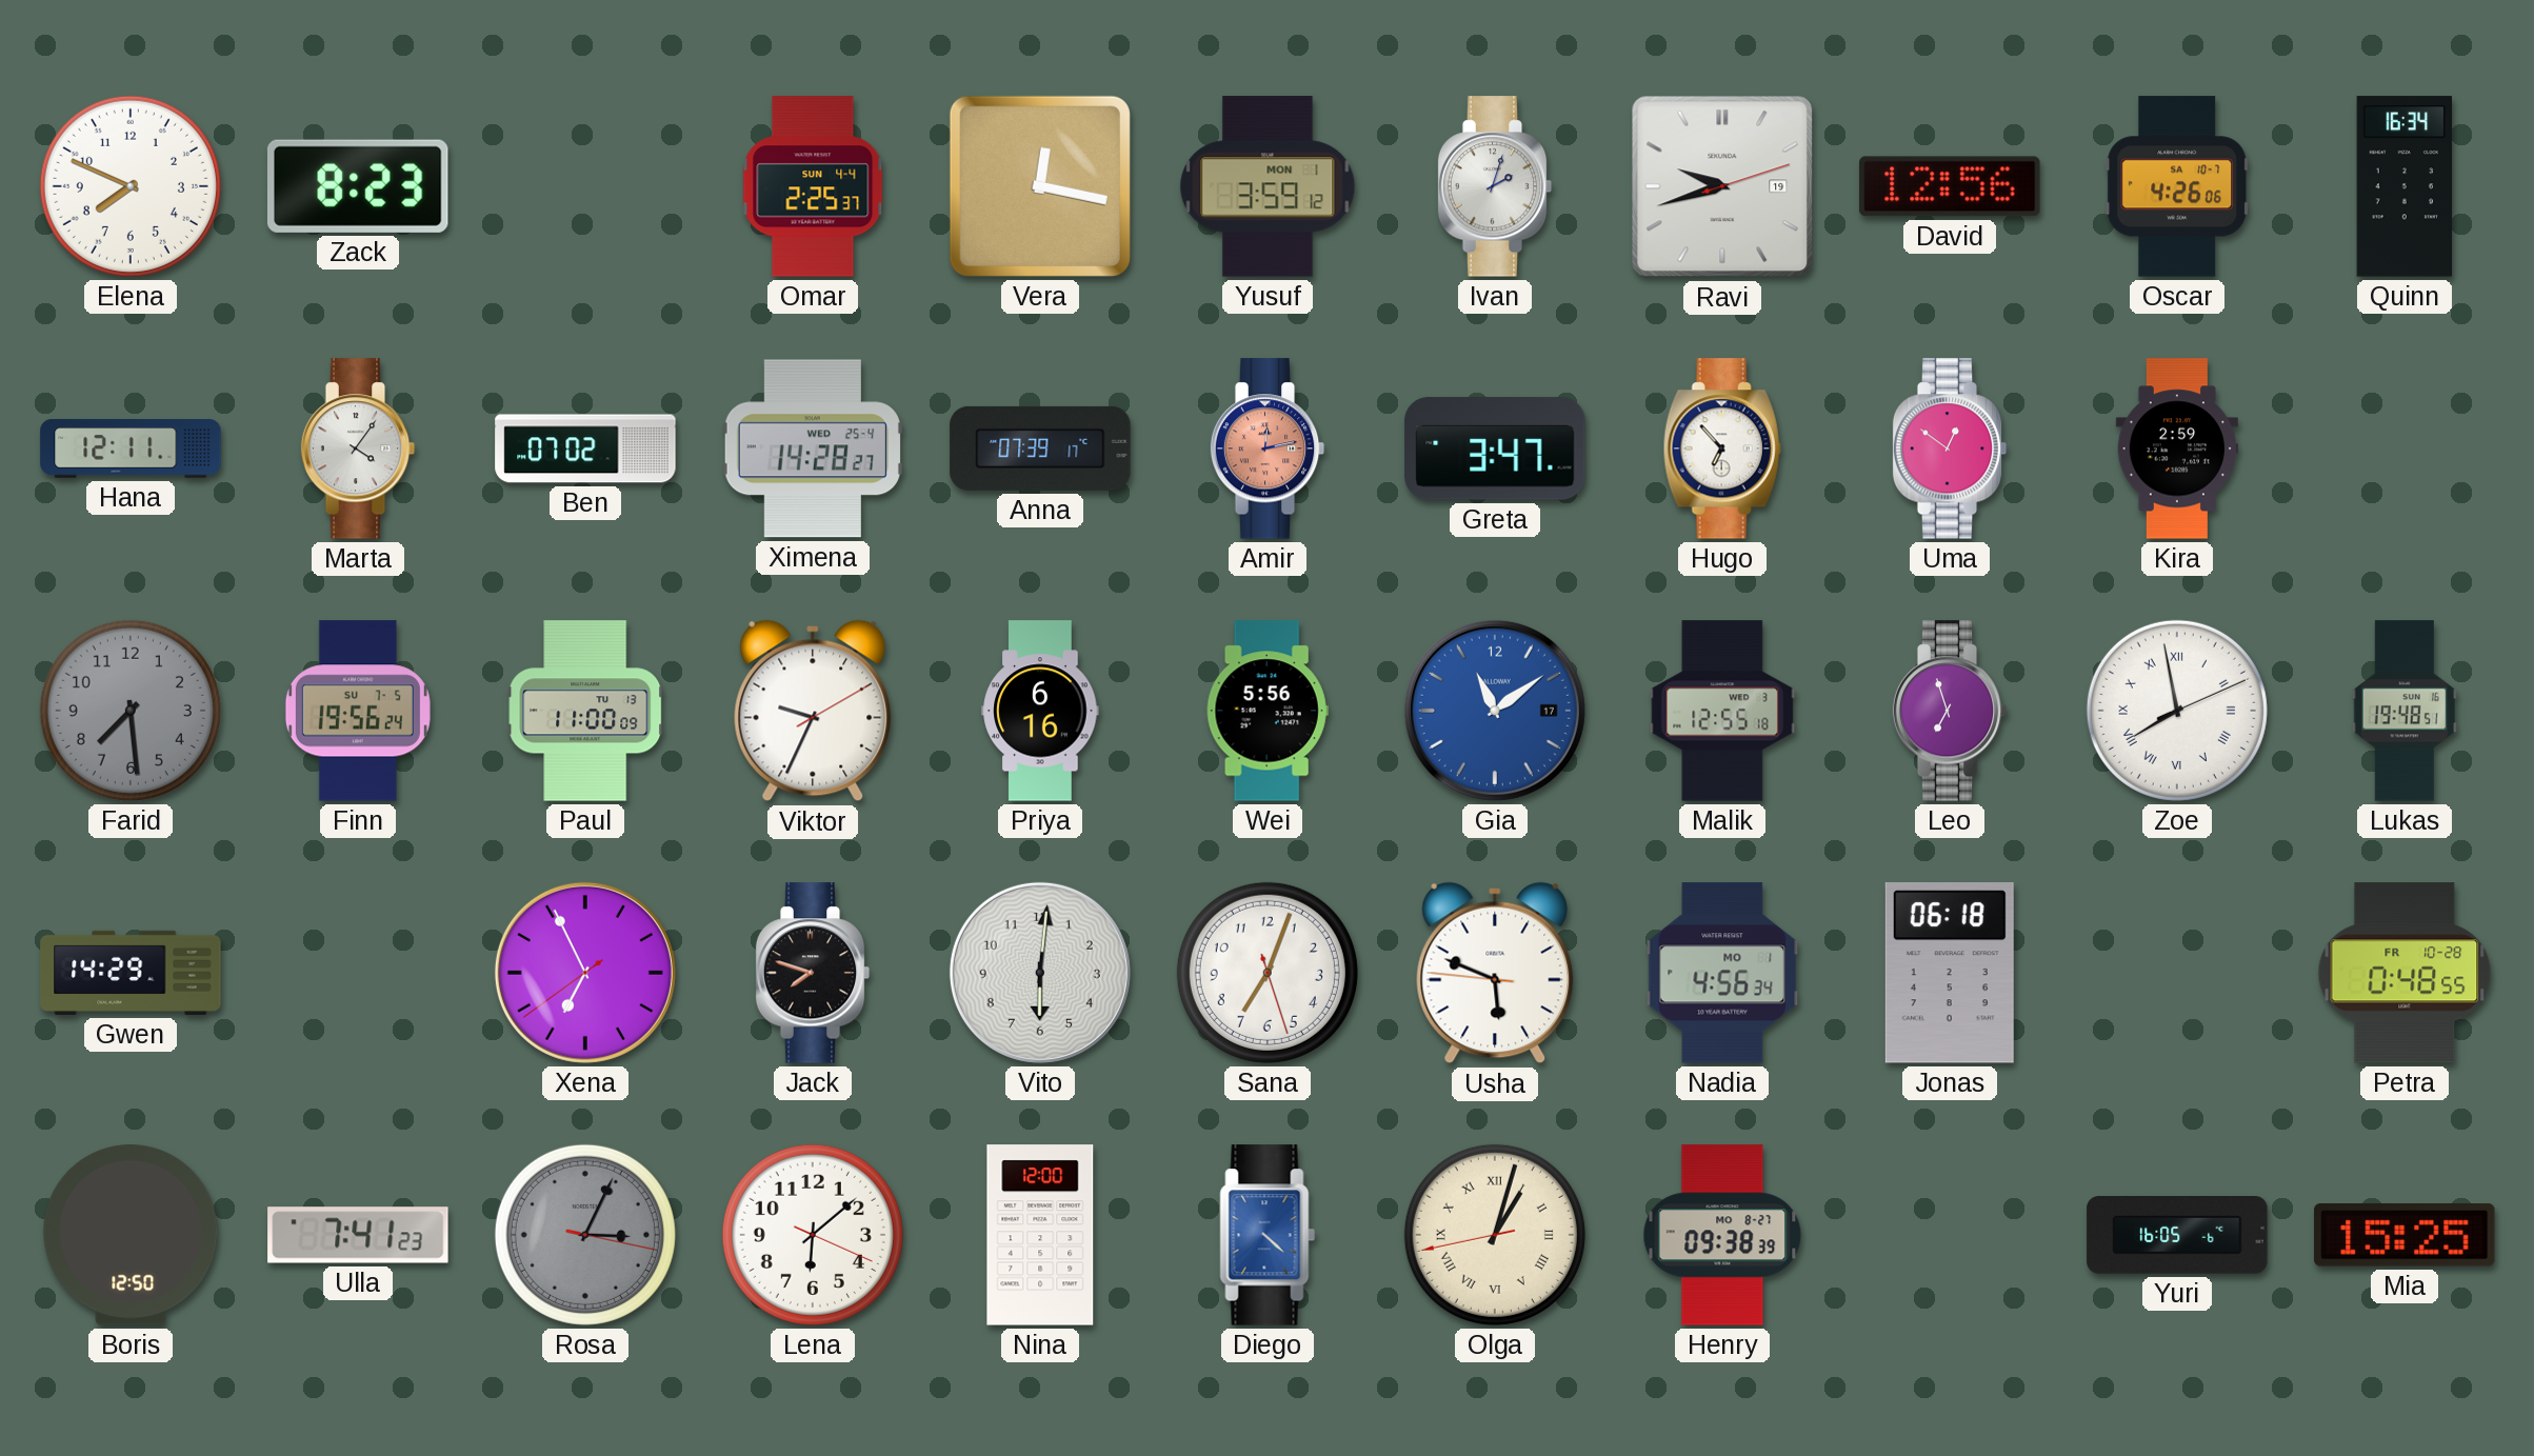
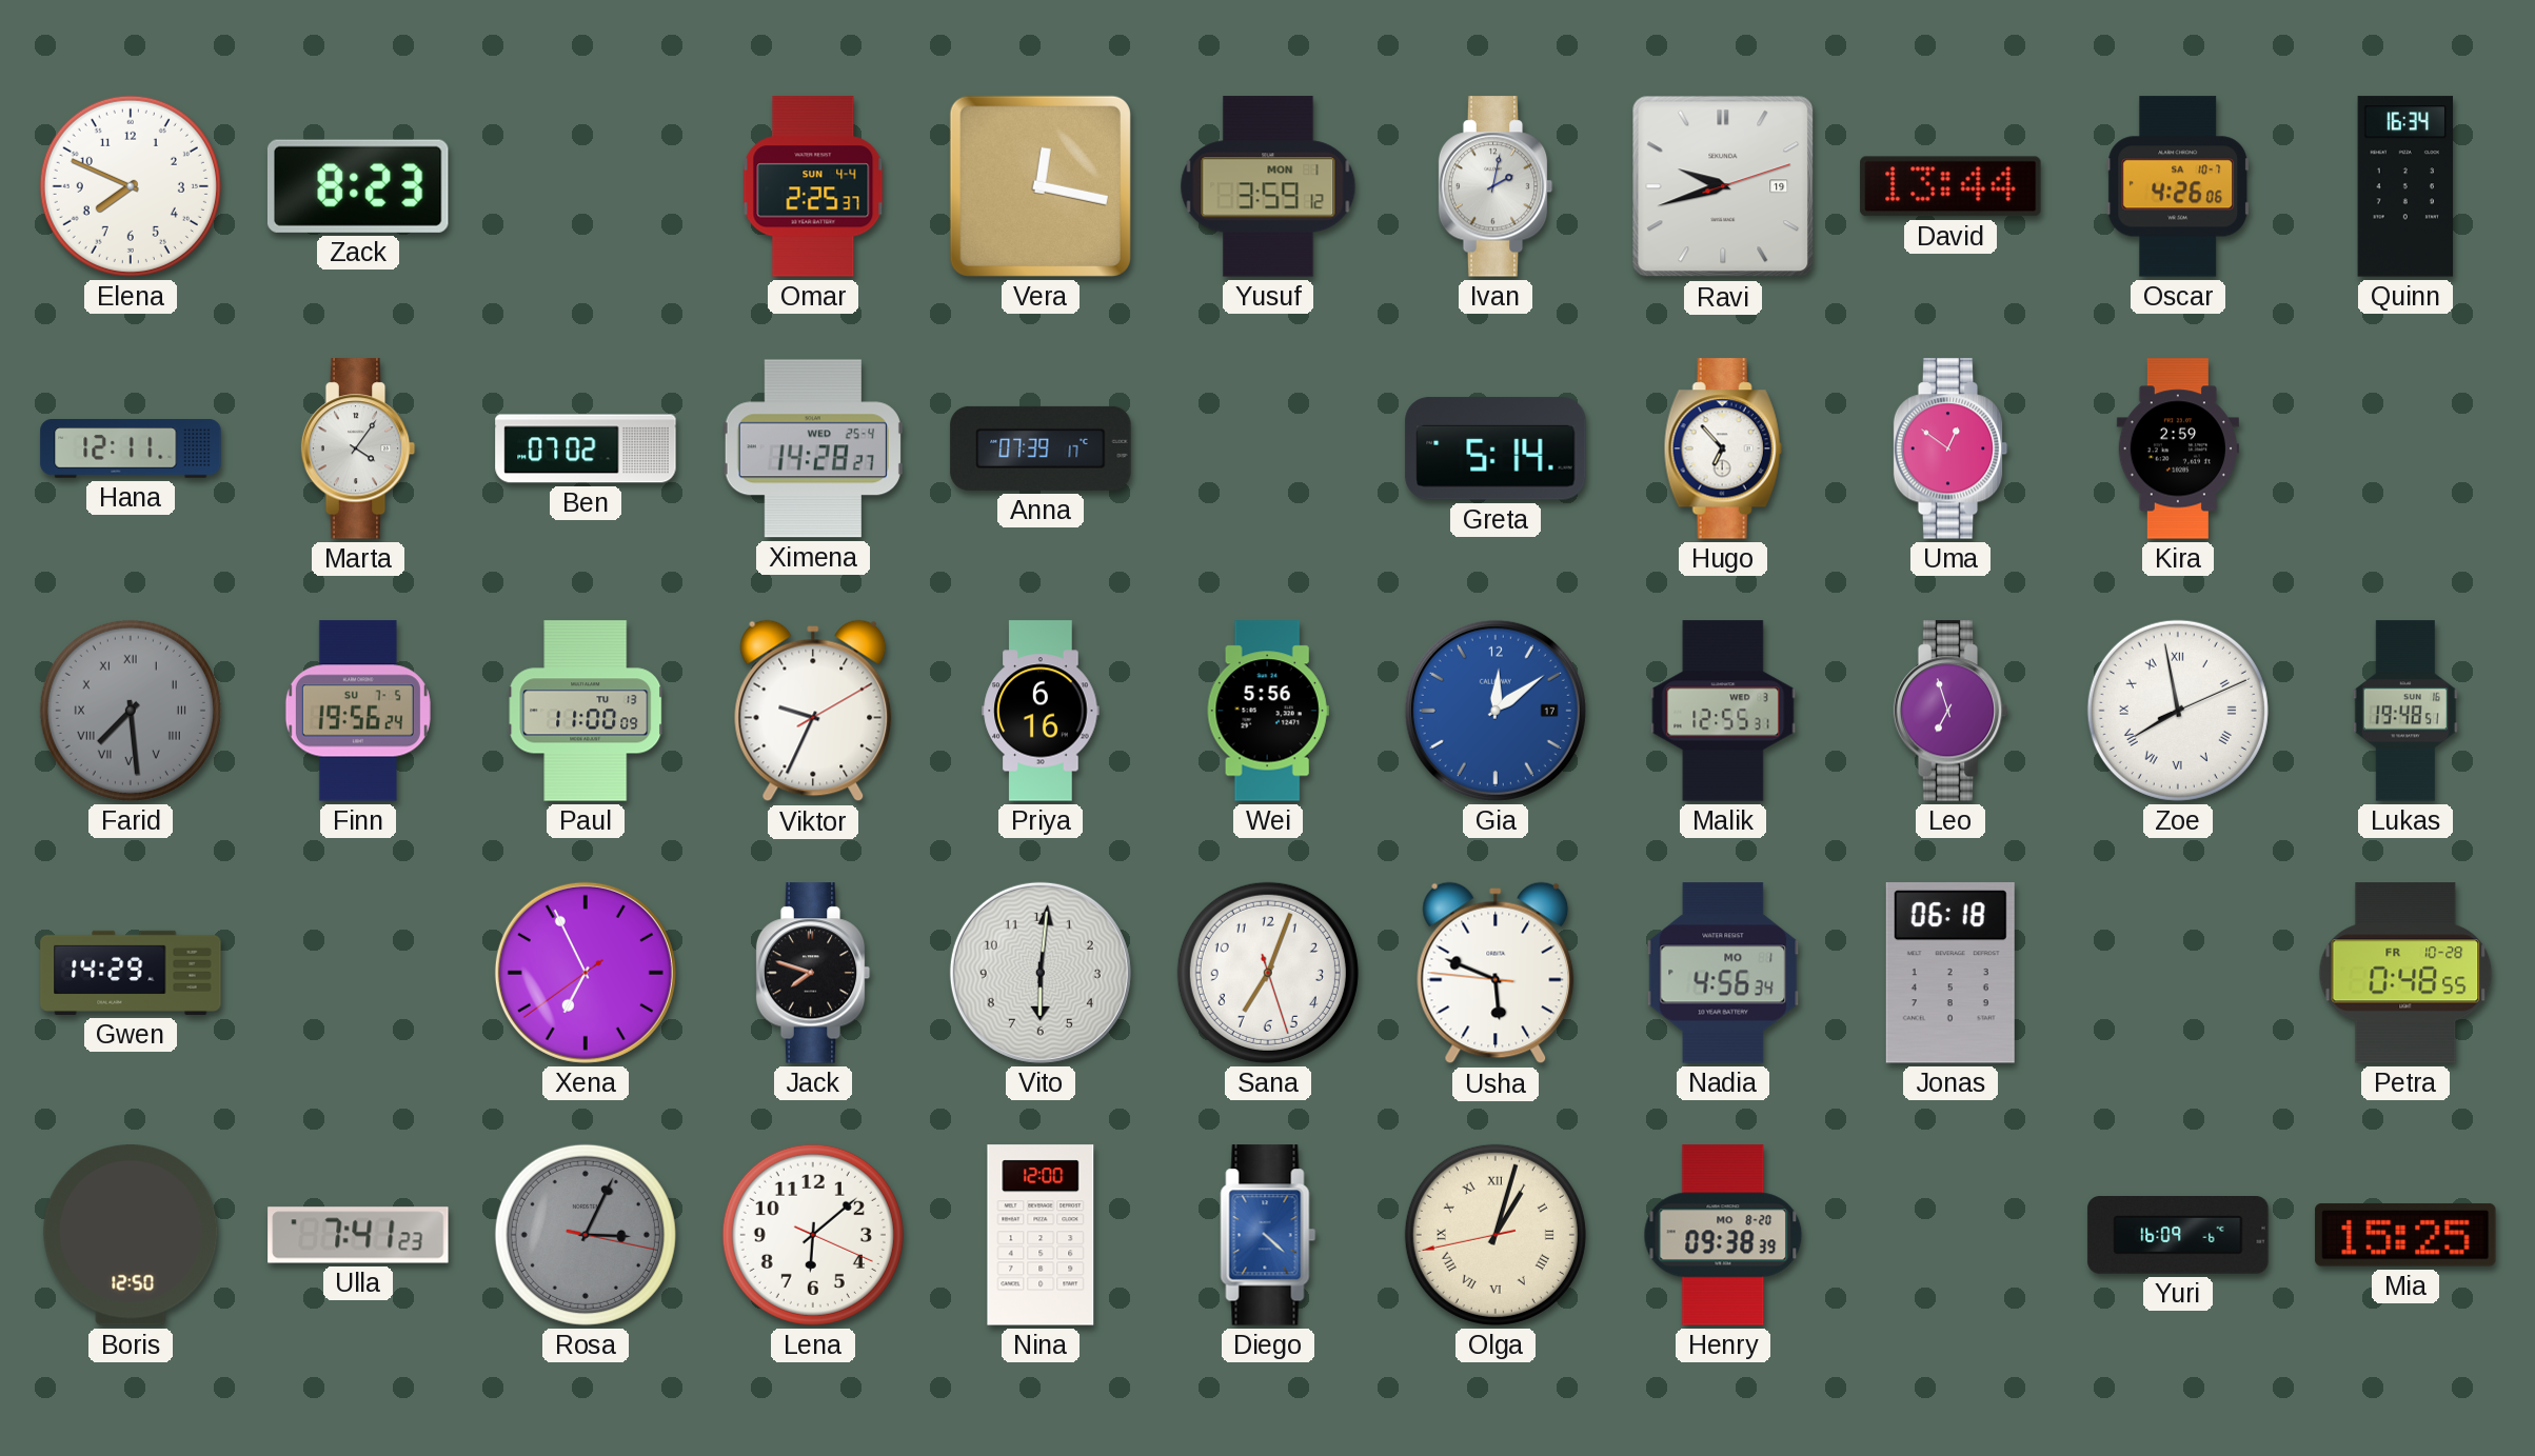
Ivan: 2:03 -> 2:02
David: 12:56 -> 13:44
Amir: 12:13 -> none
Greta: 3:47 -> 5:14
Farid numerals: Arabic -> Roman
Gia: 11:09 -> 12:09
Malik: 12:55:18 -> 12:55:31
Henry date: MO 8-27 -> MO 8-20
Yuri: 16:05 -> 16:09
